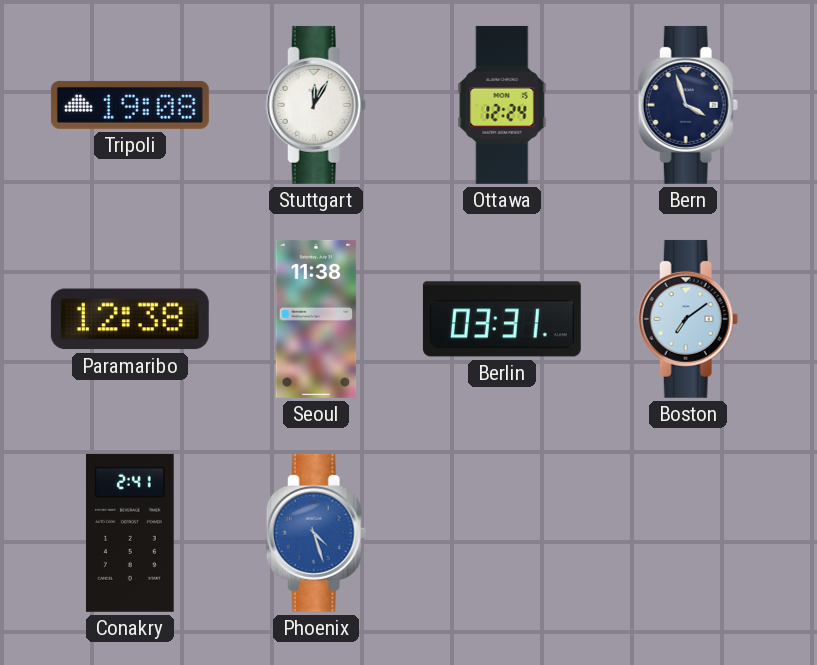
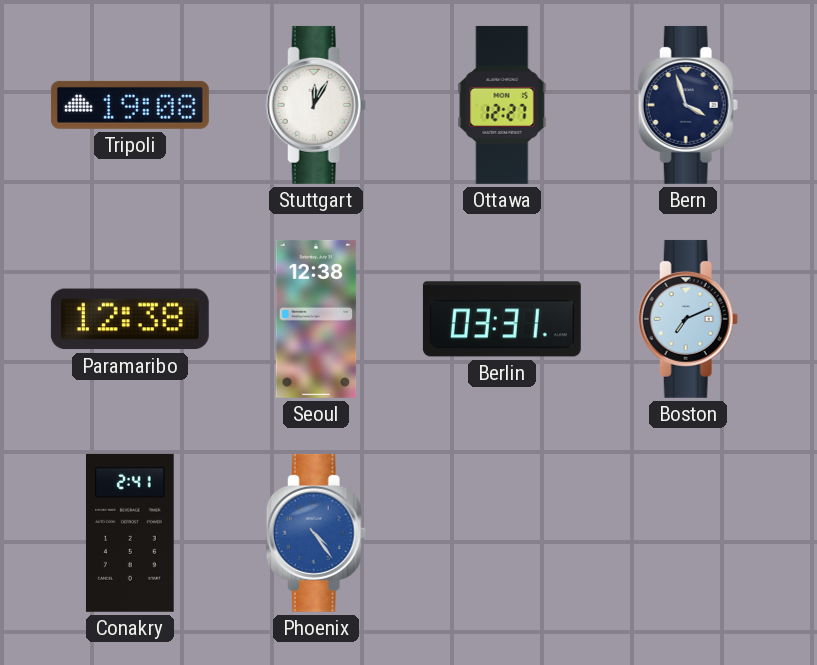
Ottawa: 12:24 -> 12:27
Seoul: 11:38 -> 12:38
Boston: 7:09 -> 7:11
Phoenix: 4:27 -> 4:24
